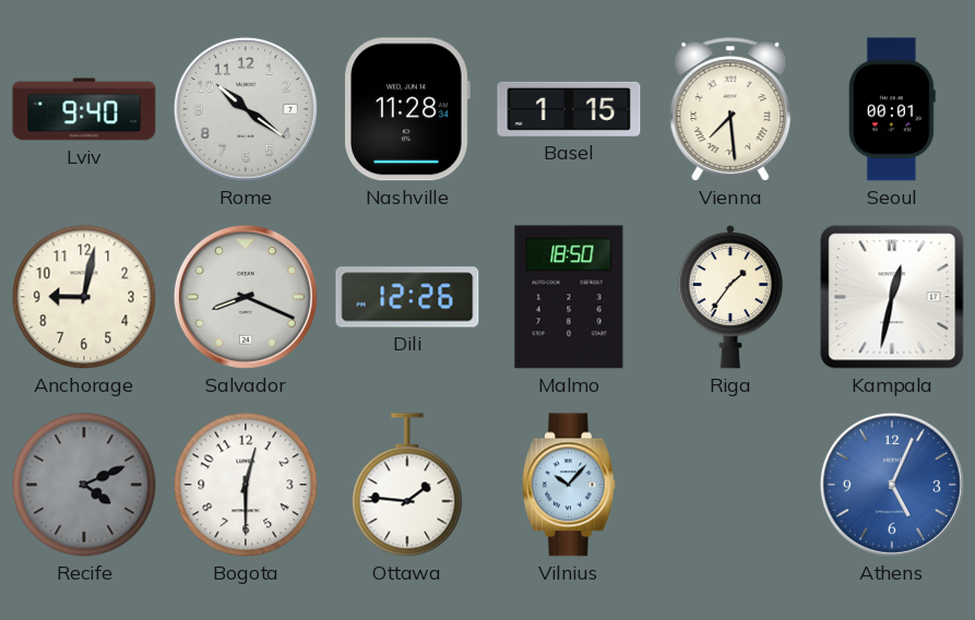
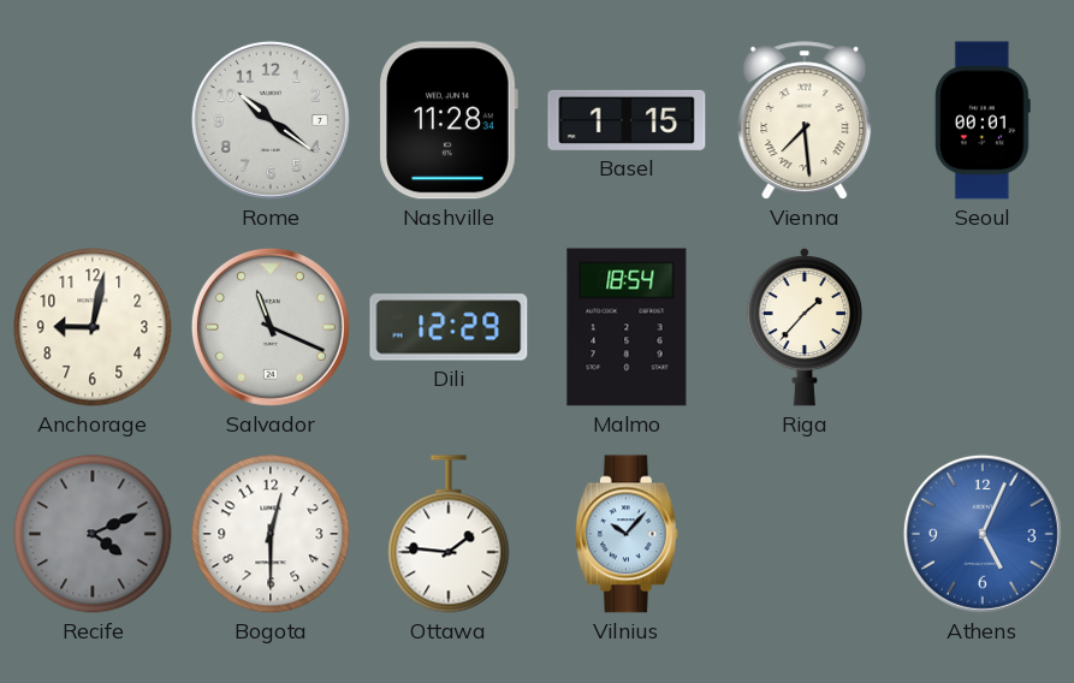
Lviv: 9:40 -> none
Salvador: 8:19 -> 11:19
Dili: 12:26 -> 12:29
Malmo: 18:50 -> 18:54
Riga: 1:36 -> 1:37
Kampala: 12:32 -> none
